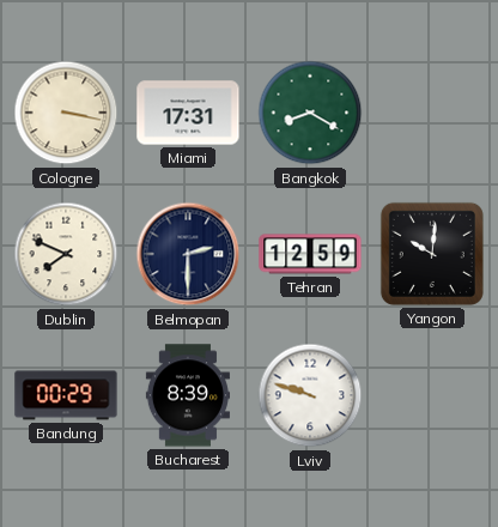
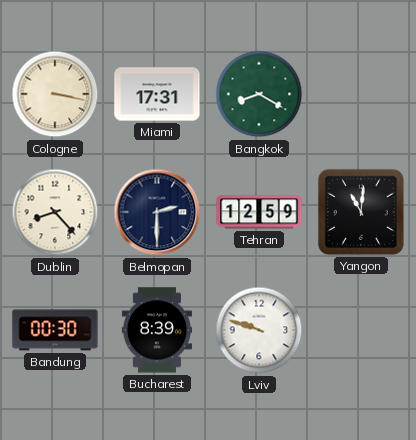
Dublin: 7:49 -> 8:23
Yangon: 10:01 -> 11:01
Bandung: 00:29 -> 00:30
